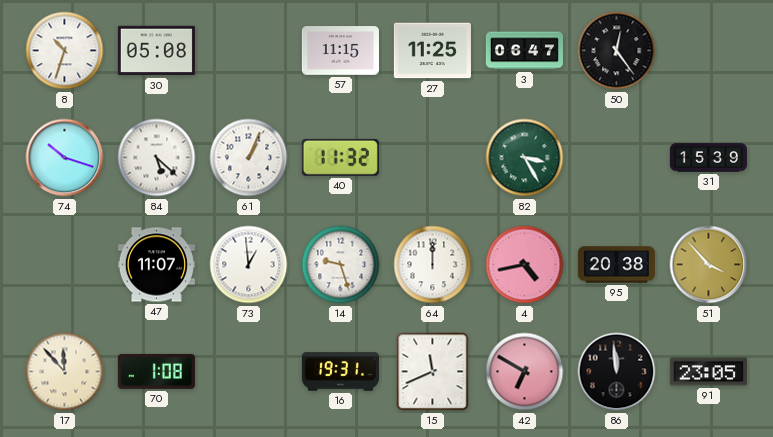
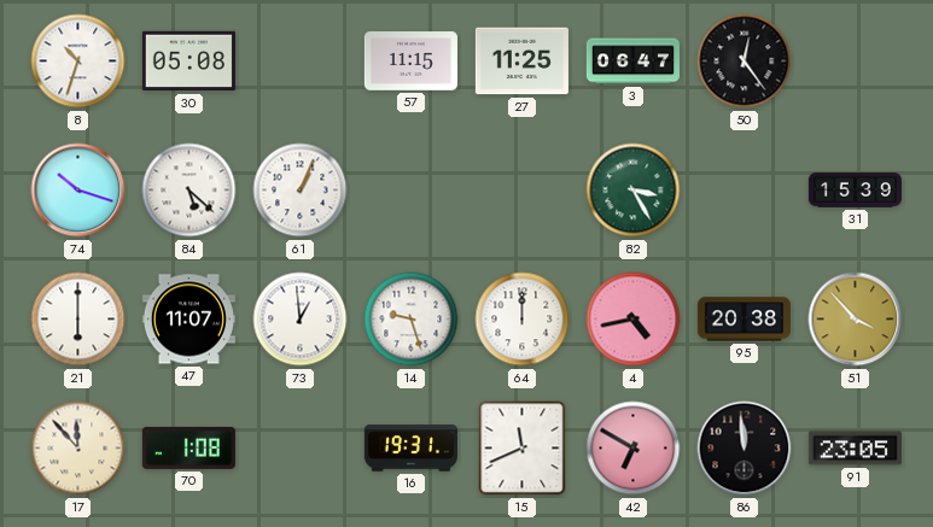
40: 11:32 -> none
21: none -> 6:00
